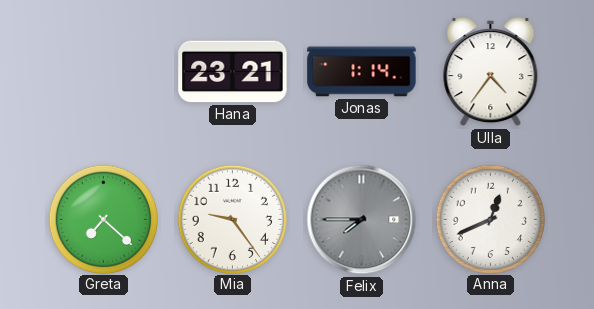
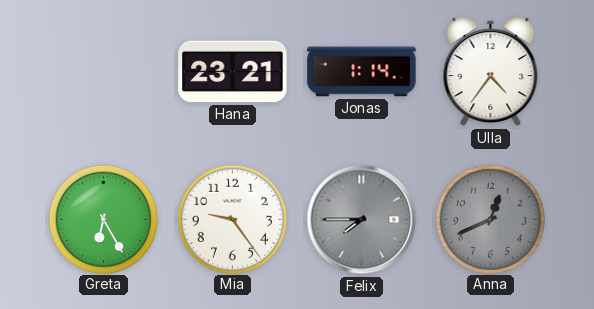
Greta: 7:22 -> 6:25
Anna dial: white -> grey
